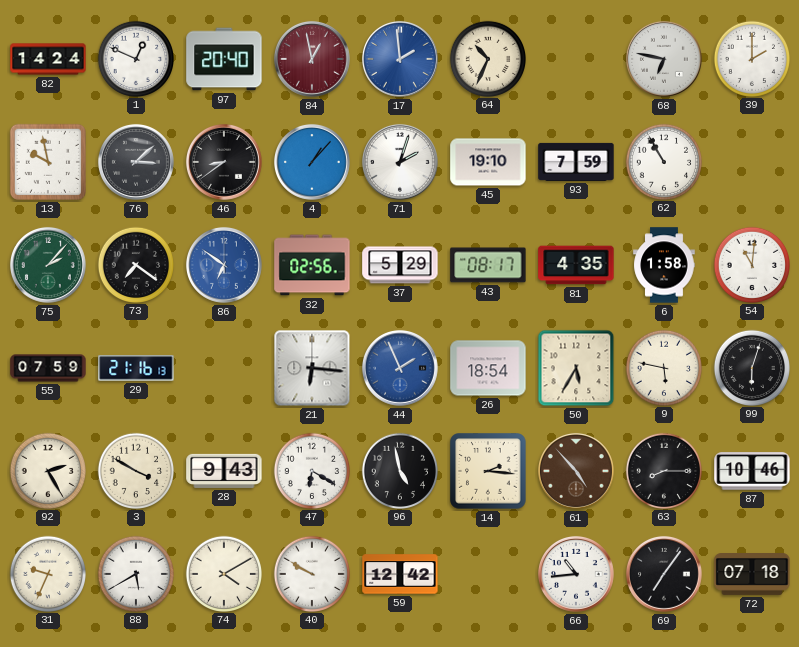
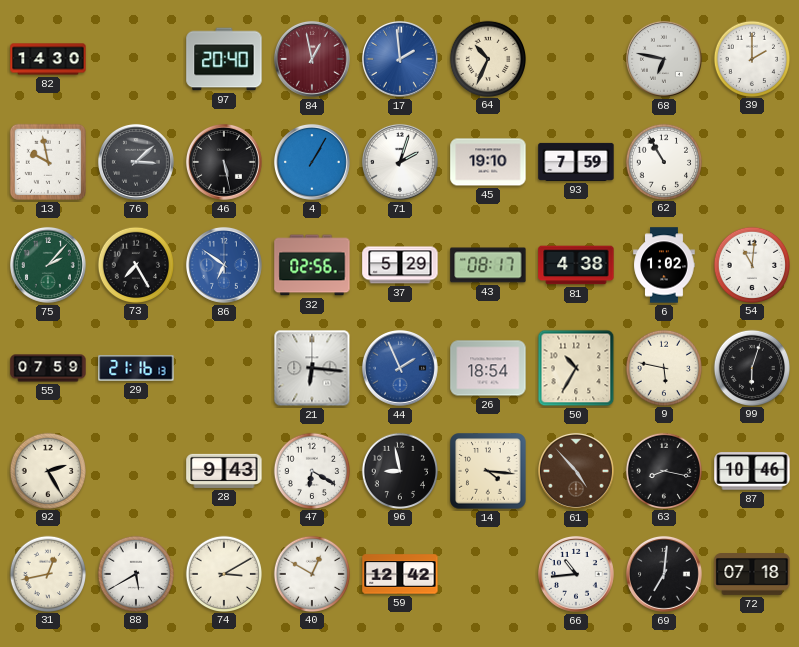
82: 14:24 -> 14:30
1: 12:49 -> none
46: 8:39 -> 5:28
4: 1:07 -> 1:05
73: 7:21 -> 7:25
81: 4:35 -> 4:38
6: 1:58 -> 1:02
50: 5:35 -> 10:35
3: 3:50 -> none
96: 4:58 -> 8:58
14: 2:16 -> 4:16
63: 8:15 -> 8:17
31: 9:34 -> 12:43
74: 4:10 -> 3:10
40: 9:50 -> 12:50
69: 7:06 -> 7:01
